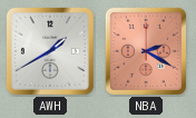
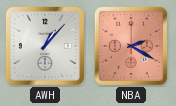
AWH: 1:40 -> 1:07
